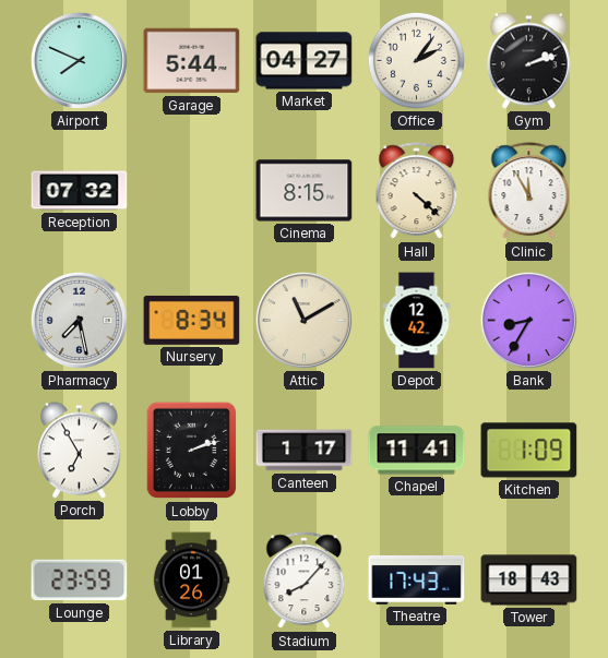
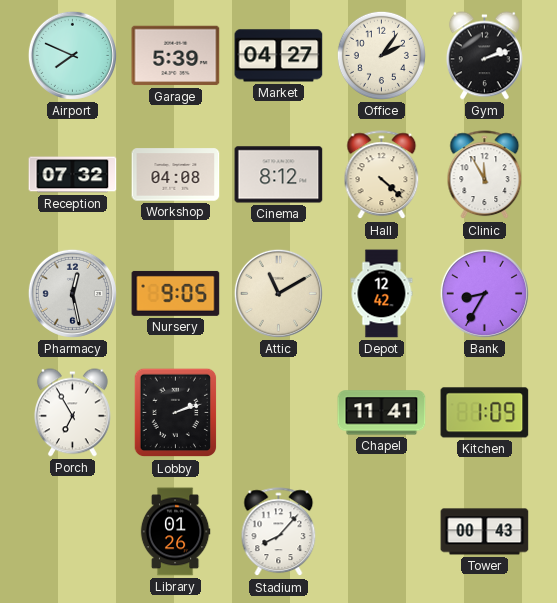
Garage: 5:44 -> 5:39
Workshop: none -> 04:08
Cinema: 8:15 -> 8:12
Pharmacy: 7:28 -> 12:28
Nursery: 8:34 -> 9:05
Canteen: 1:17 -> none
Lounge: 23:59 -> none
Theatre: 17:43 -> none
Tower: 18:43 -> 00:43
